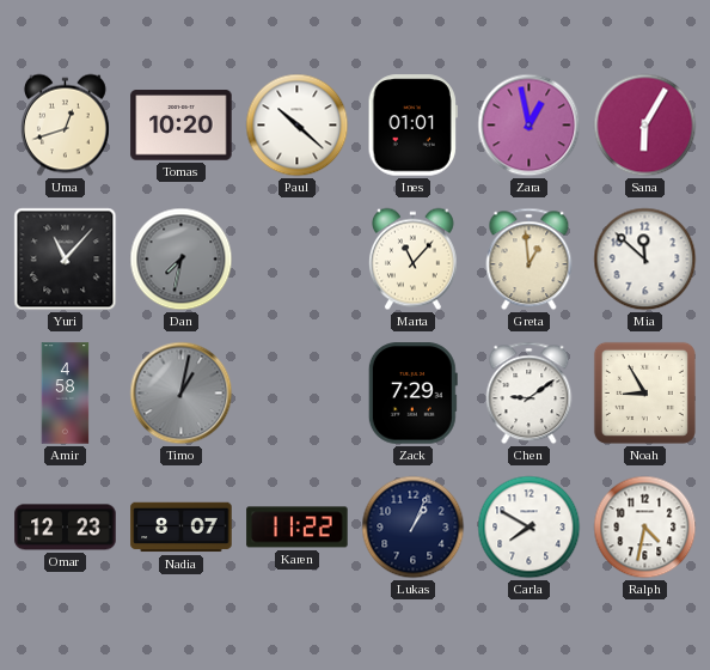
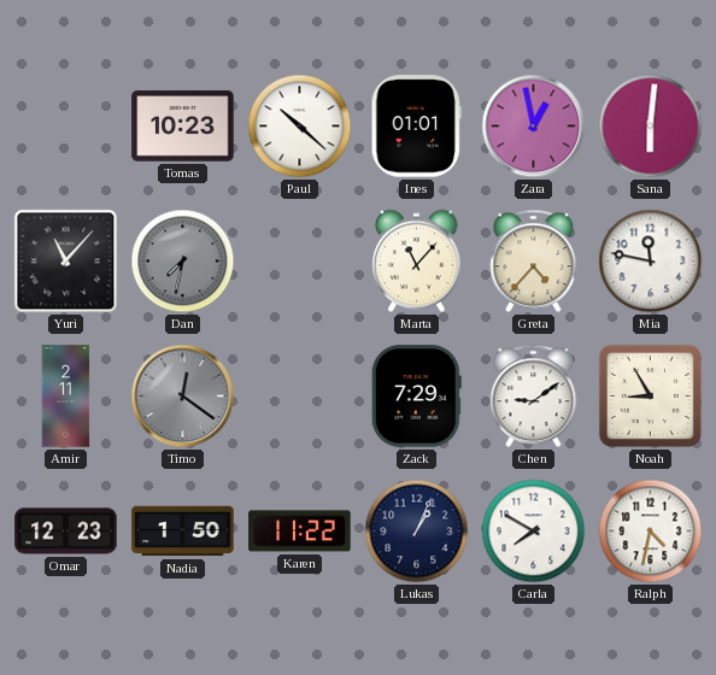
Uma: 12:42 -> none
Tomas: 10:20 -> 10:23
Sana: 6:05 -> 6:01
Greta: 12:59 -> 4:37
Mia: 11:52 -> 11:47
Amir: 4:58 -> 2:11
Timo: 1:02 -> 12:21
Nadia: 8:07 -> 1:50
